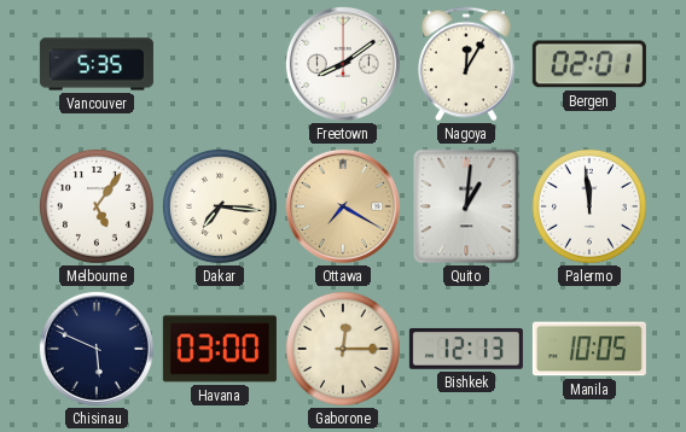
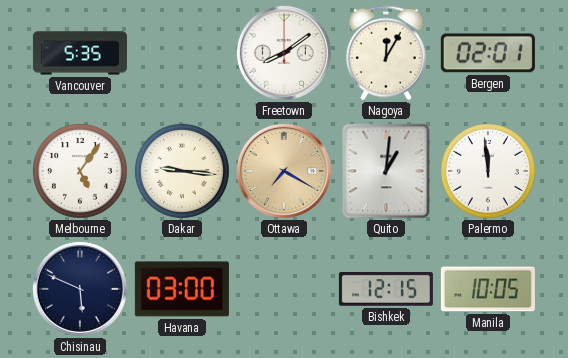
Dakar: 7:16 -> 9:16
Gaborone: 12:15 -> none
Bishkek: 12:13 -> 12:15
